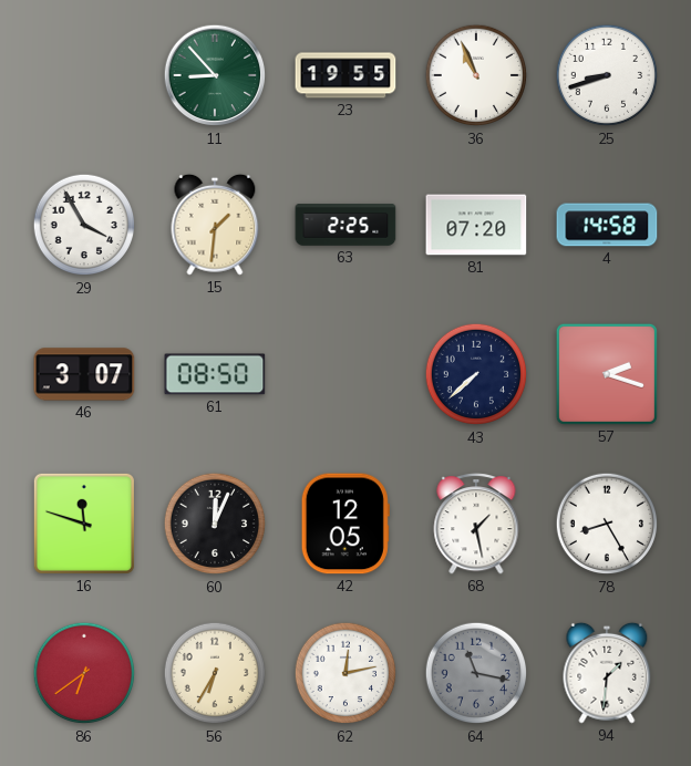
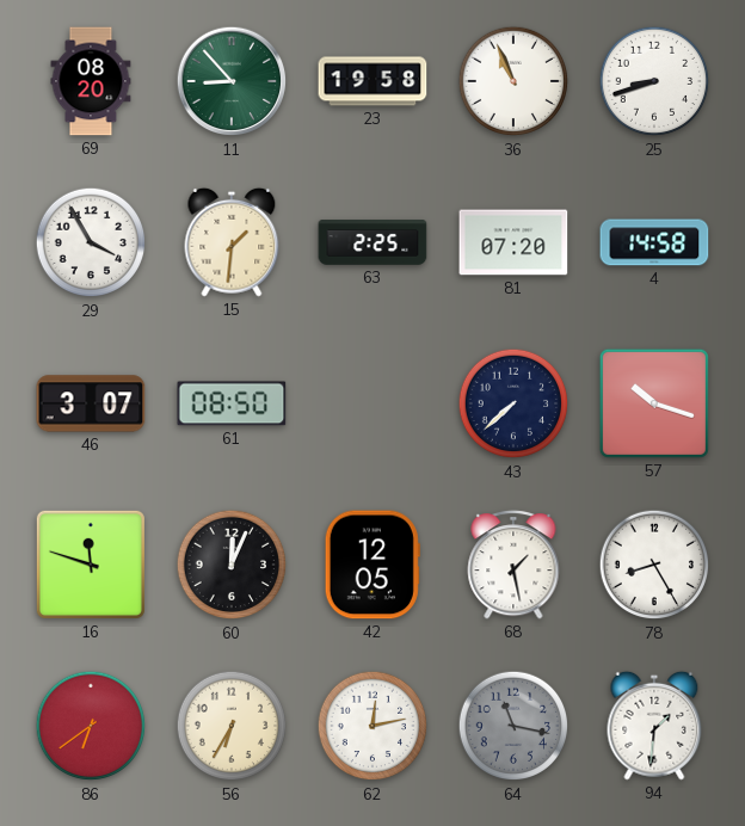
69: none -> 08:20
23: 19:55 -> 19:58
57: 2:18 -> 10:18
